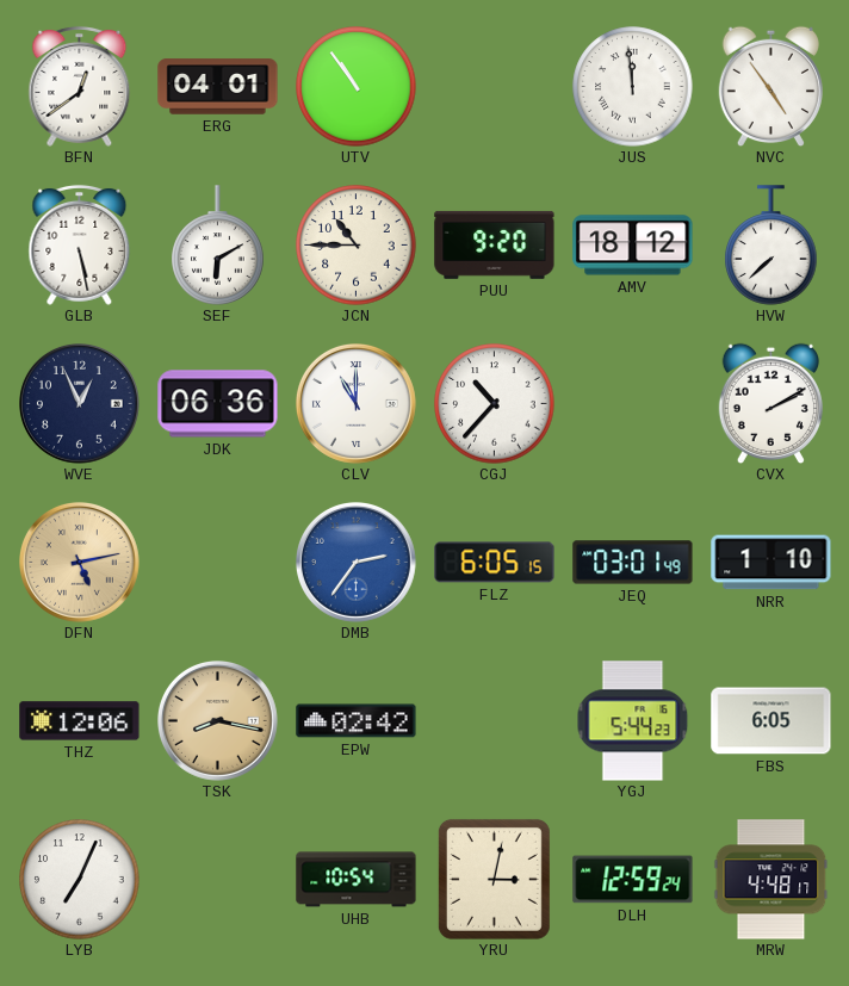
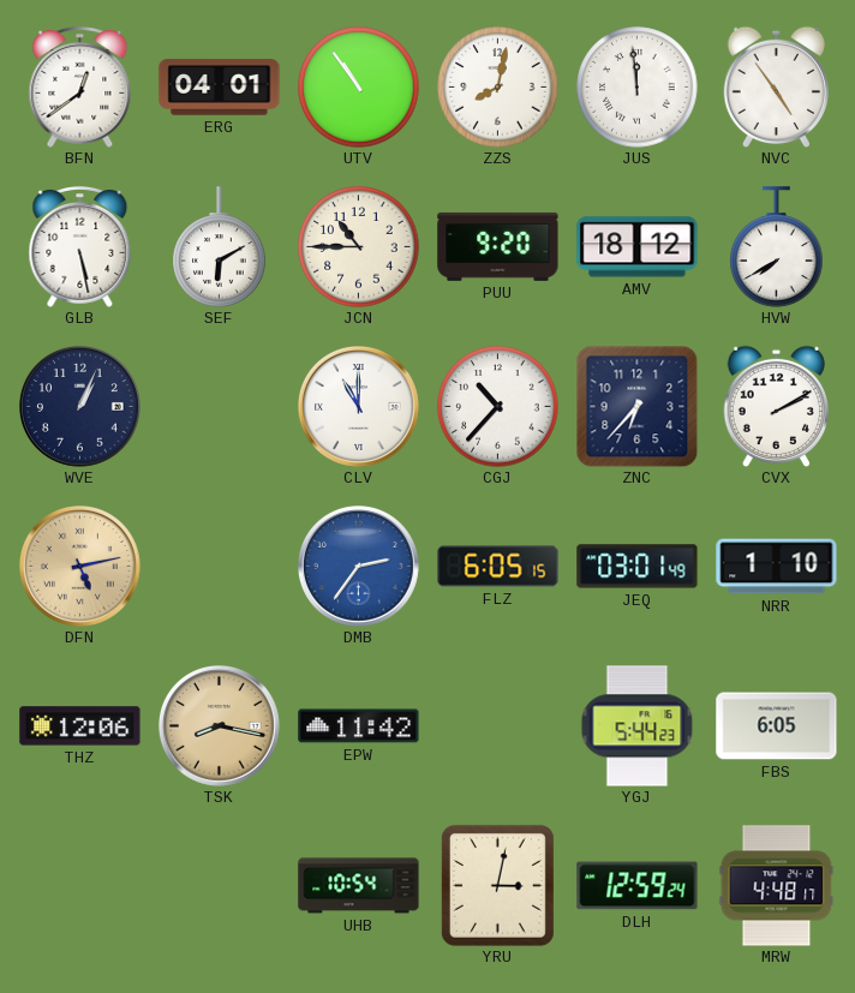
ZZS: none -> 8:02
HVW: 7:38 -> 7:40
WVE: 12:56 -> 1:04
JDK: 06:36 -> none
ZNC: none -> 6:37
EPW: 02:42 -> 11:42
LYB: 7:04 -> none
